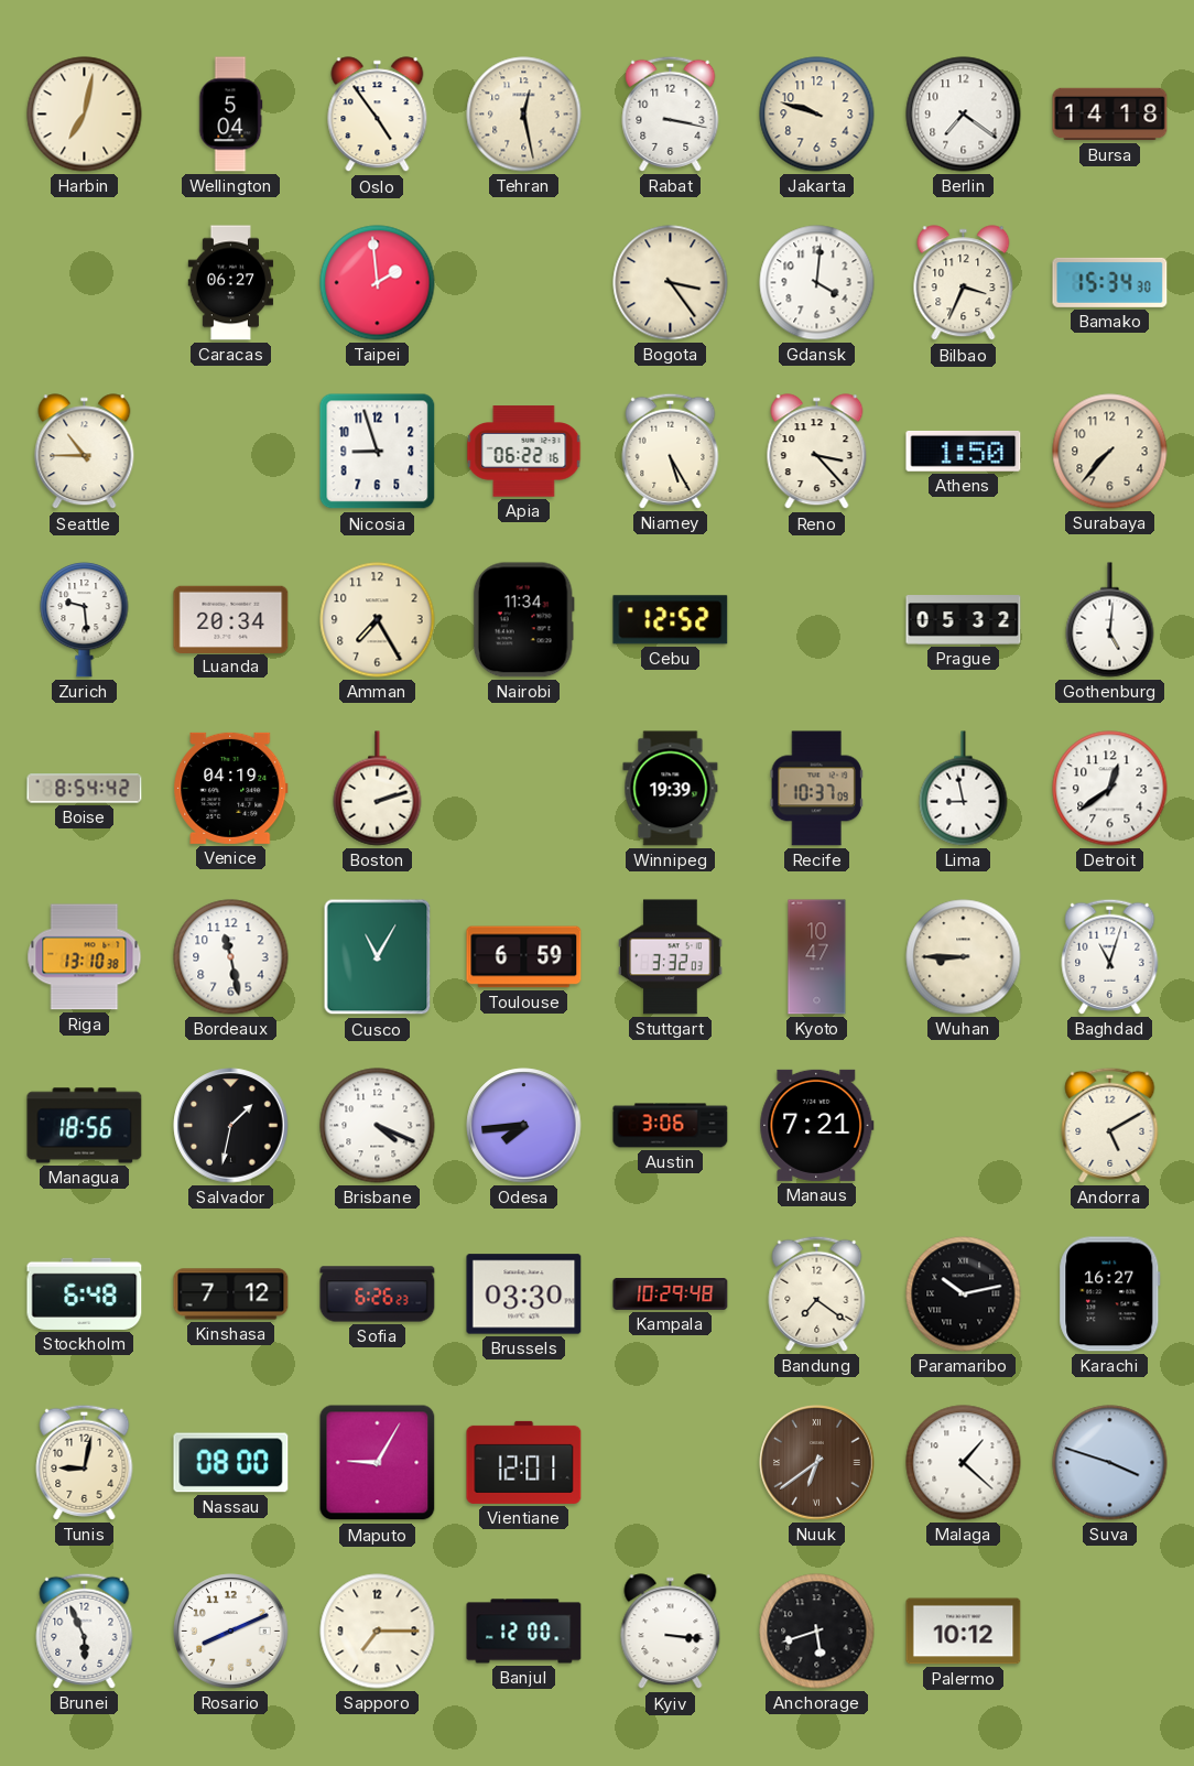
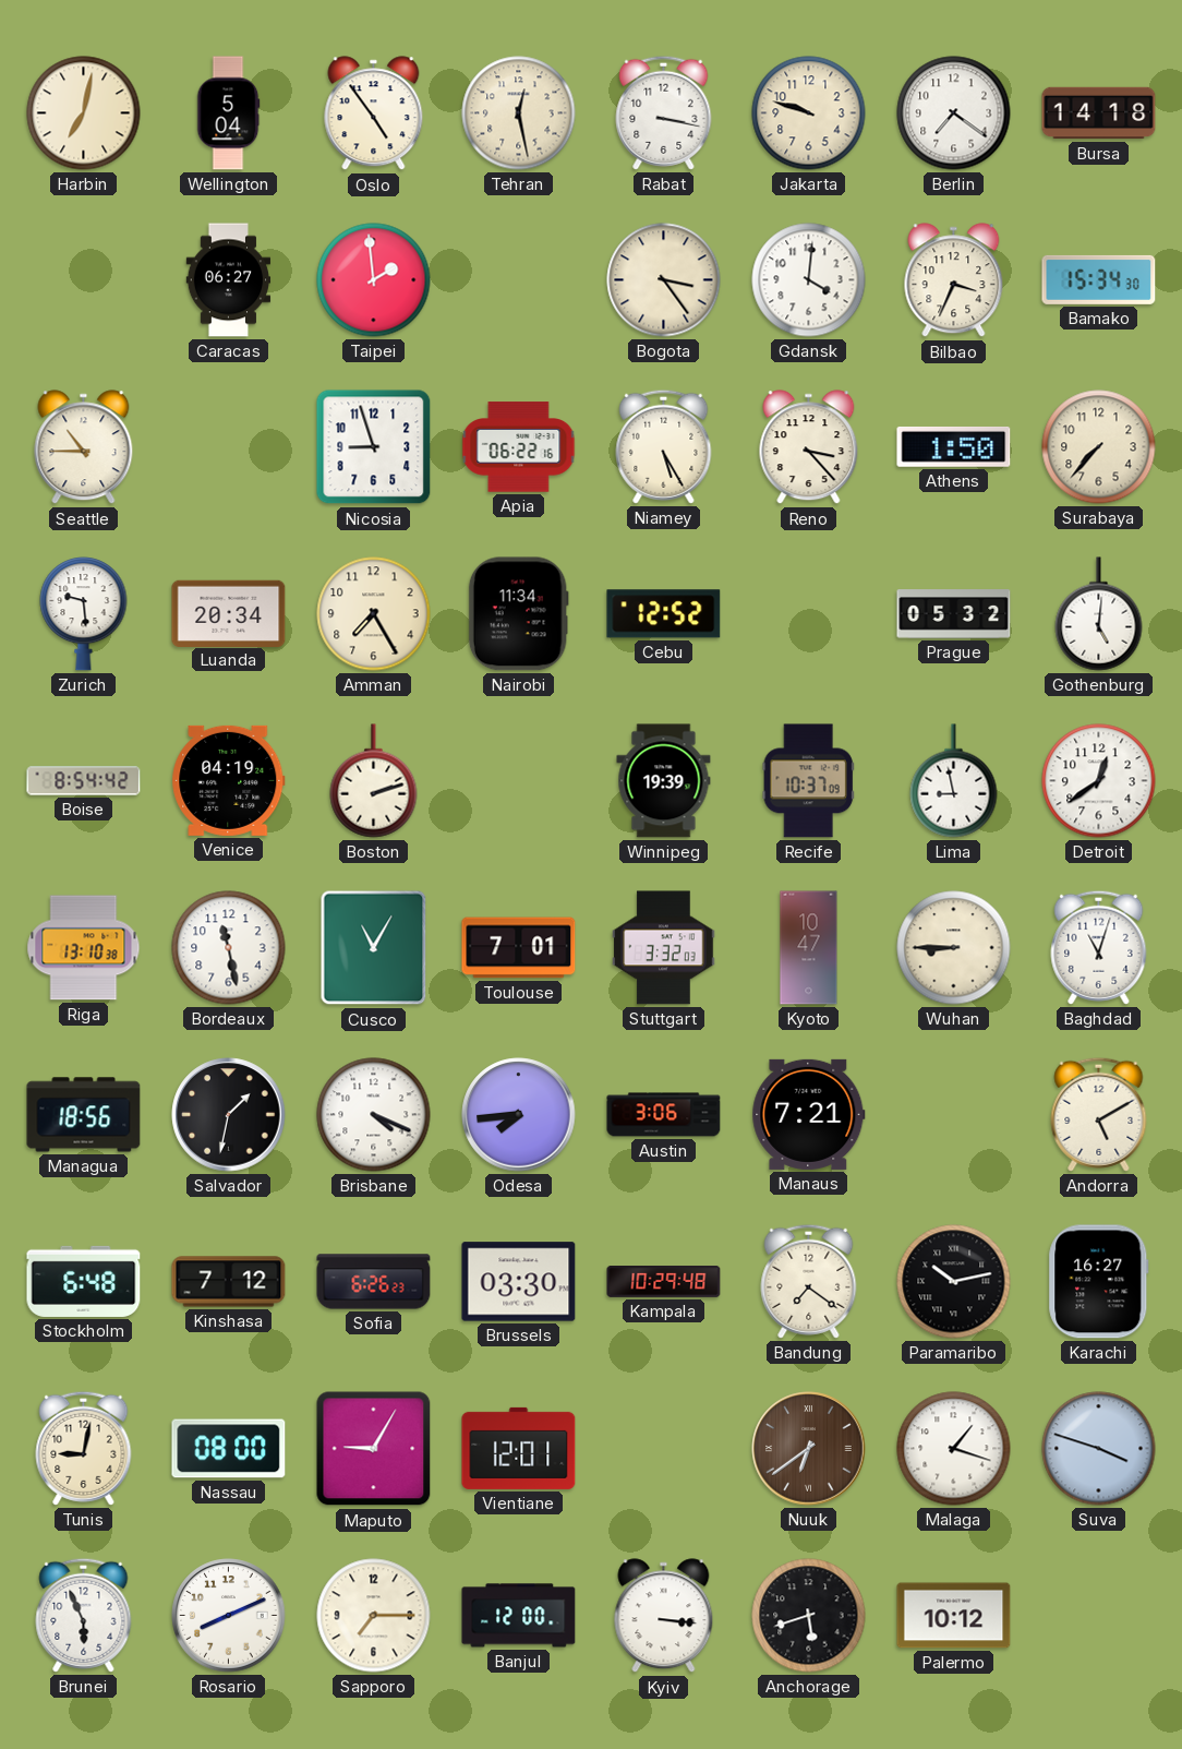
Toulouse: 6:59 -> 7:01
Malaga: 1:22 -> 1:18
